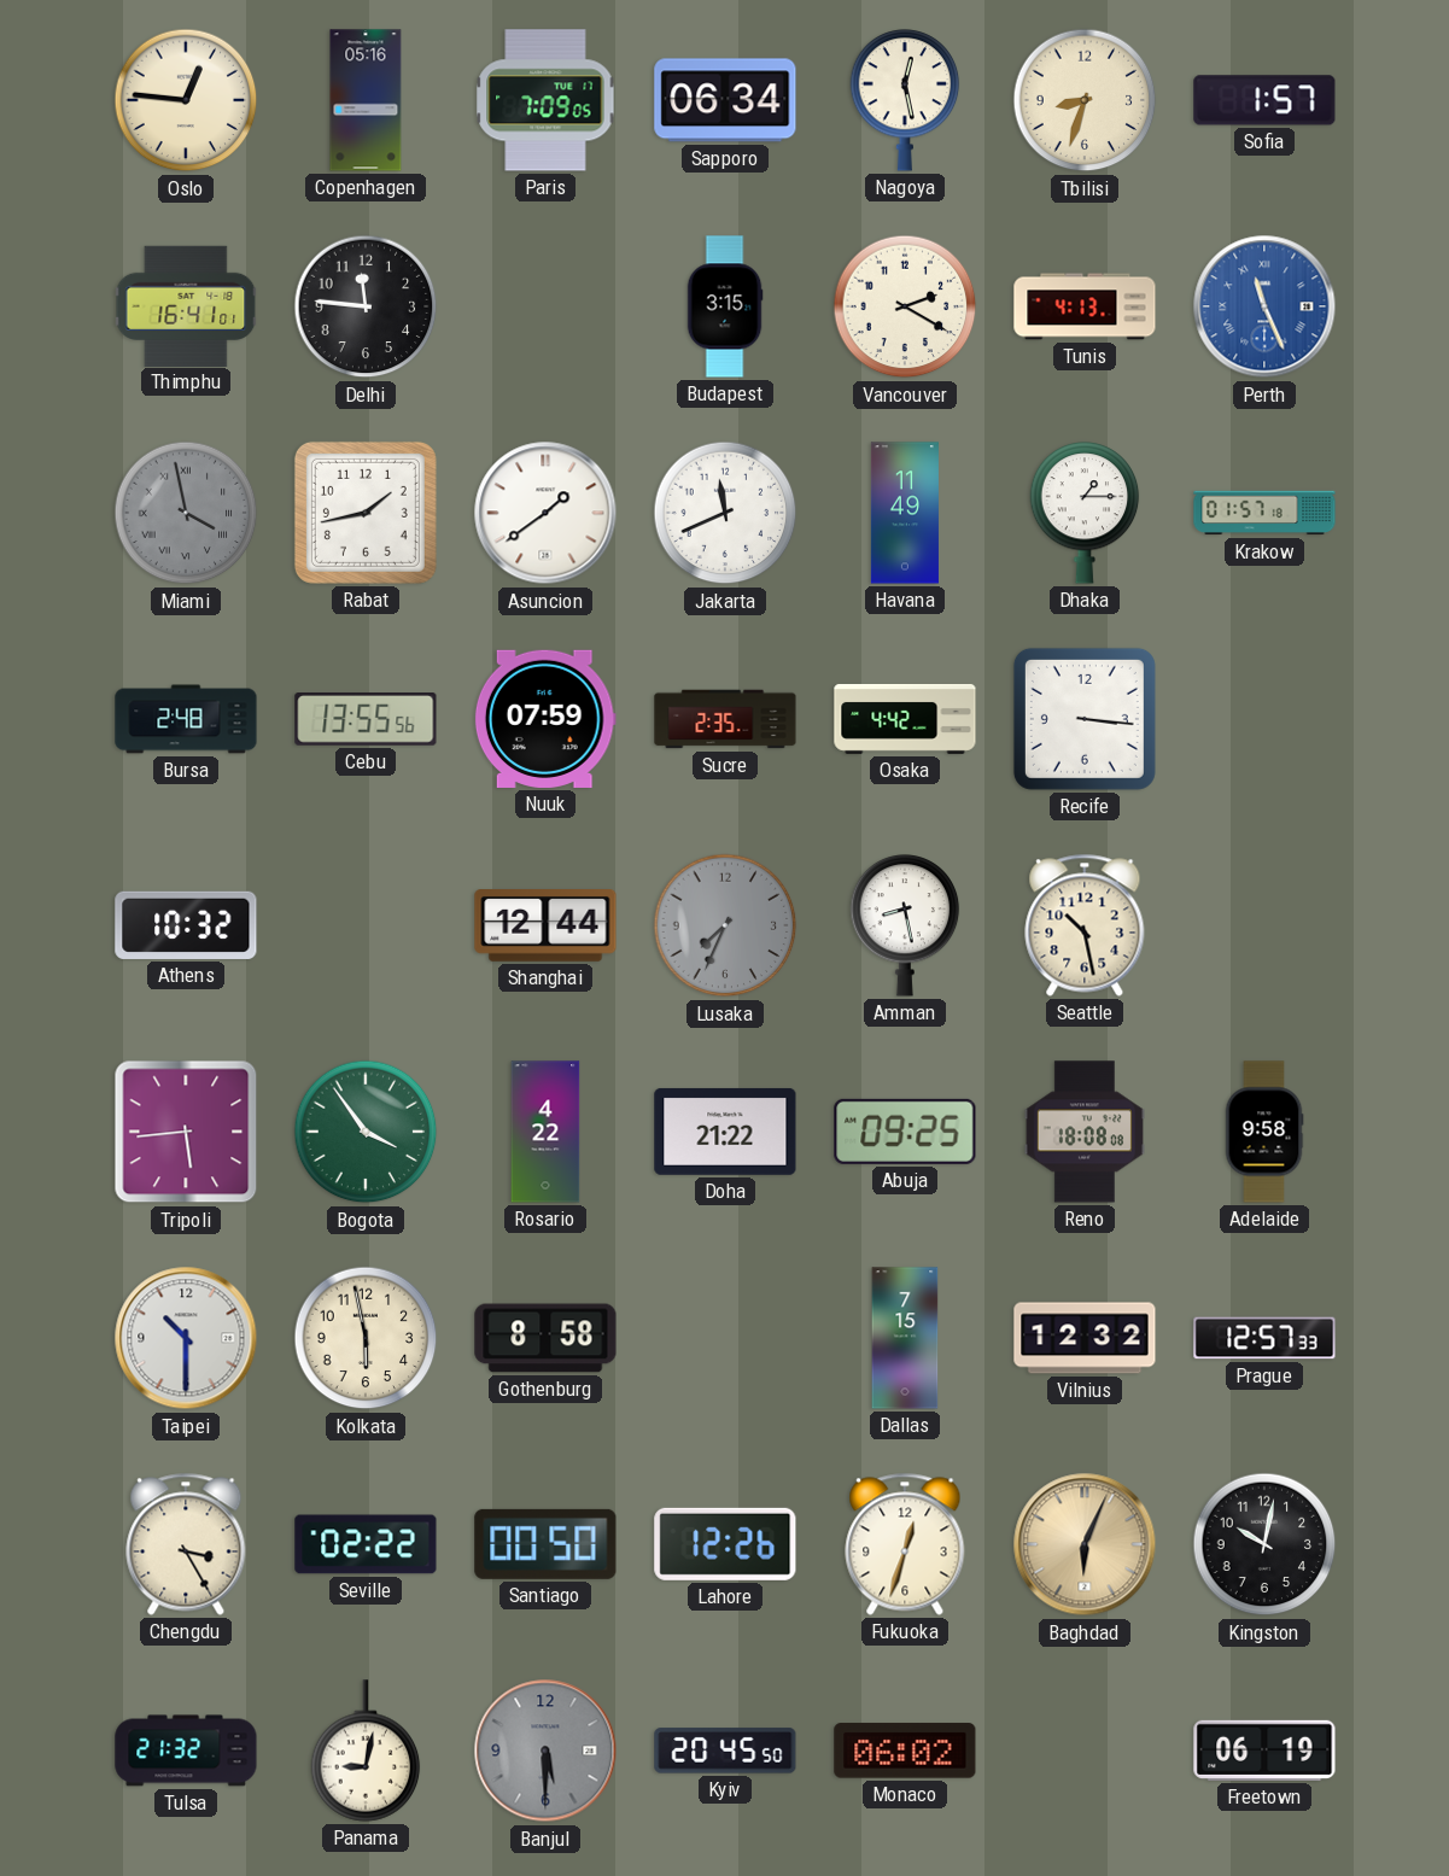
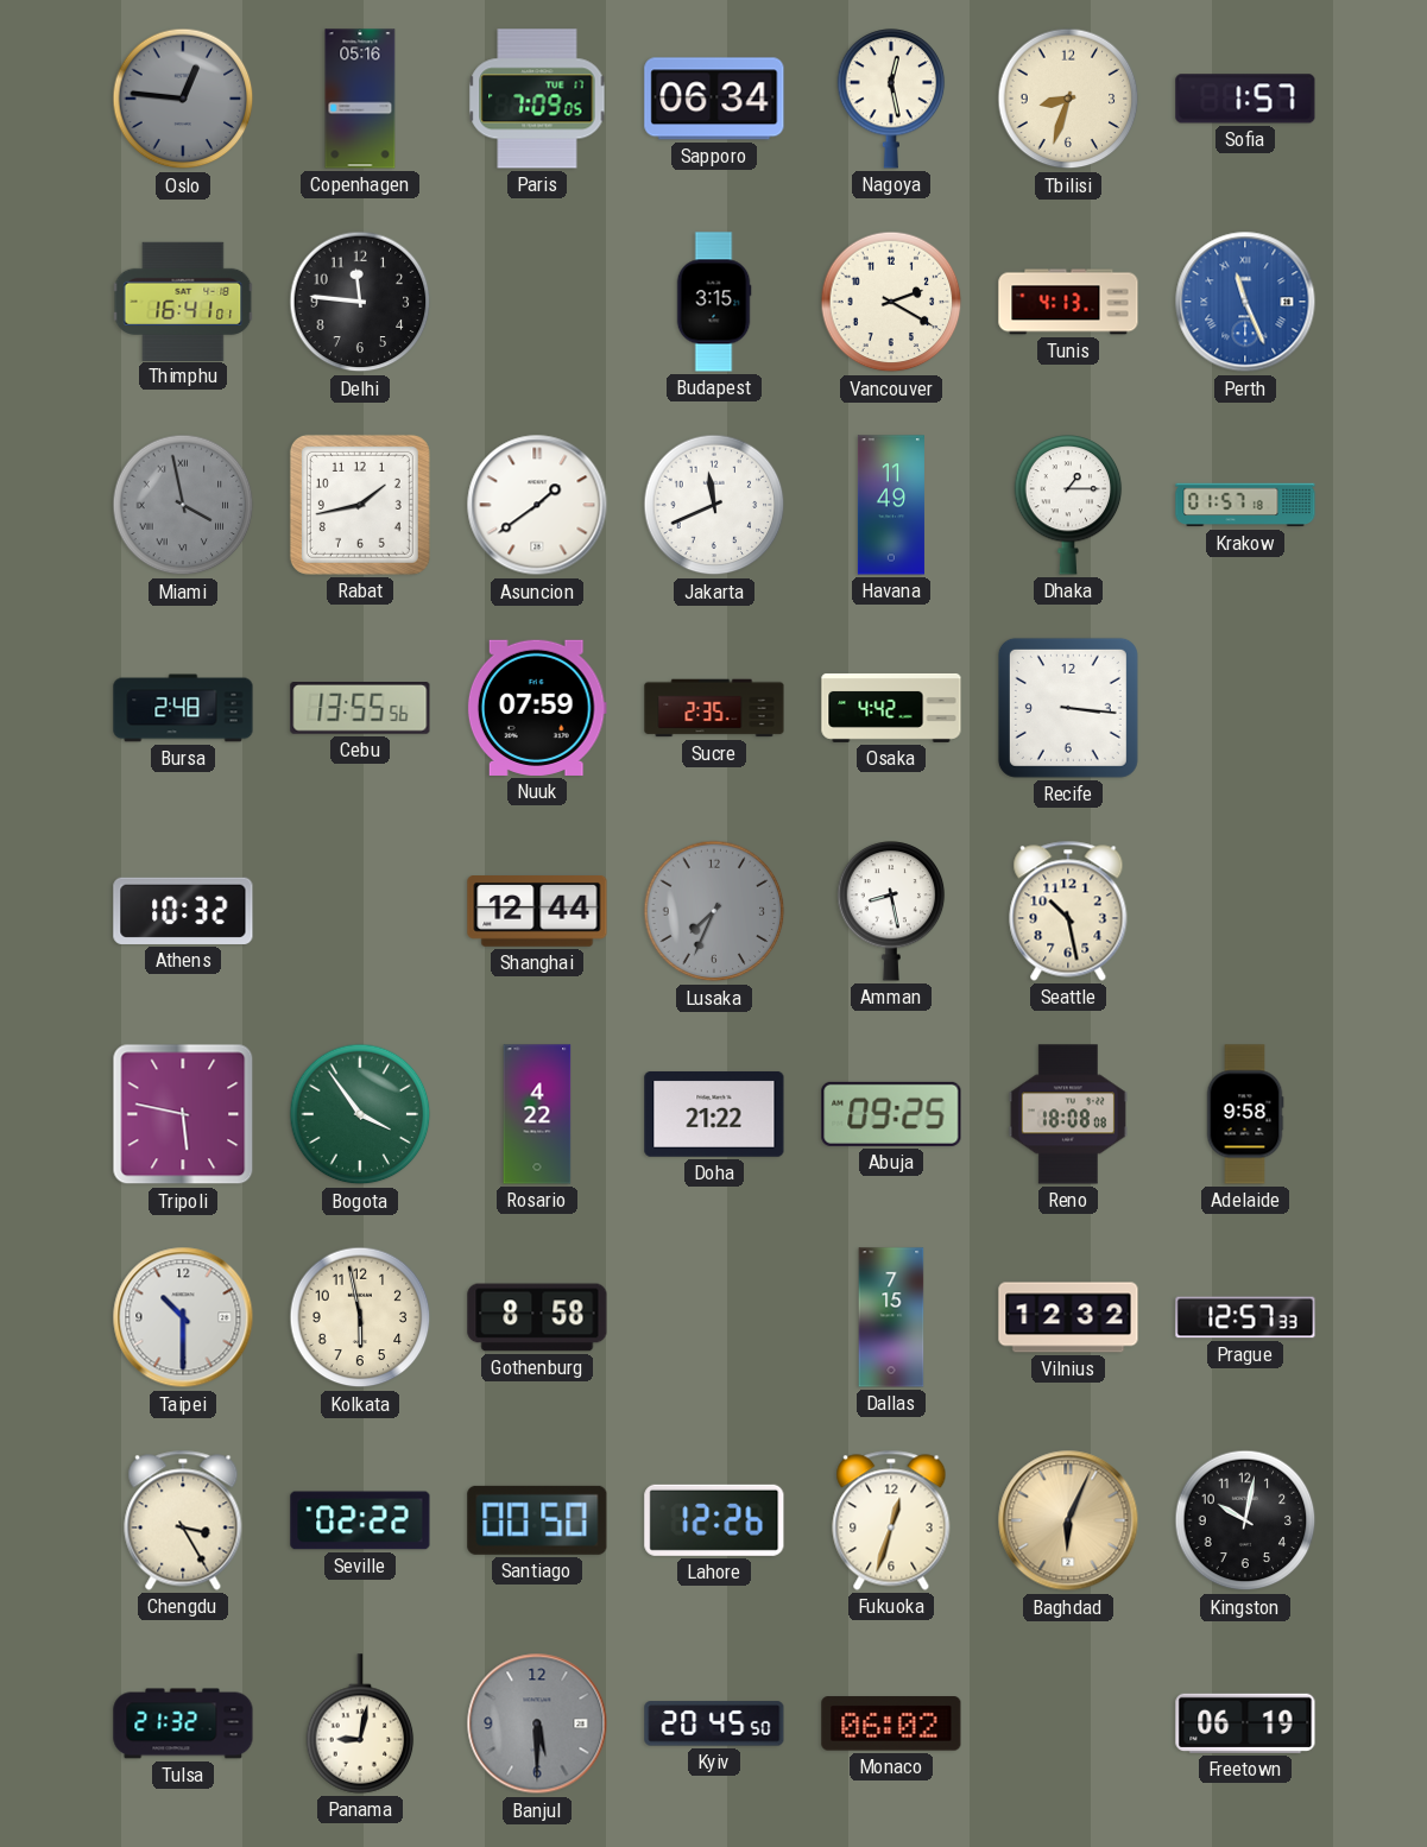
Oslo dial: cream -> grey
Tripoli: 5:44 -> 5:47
